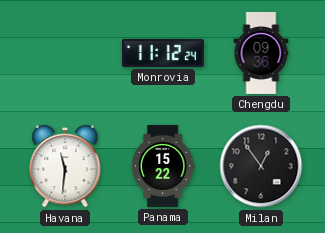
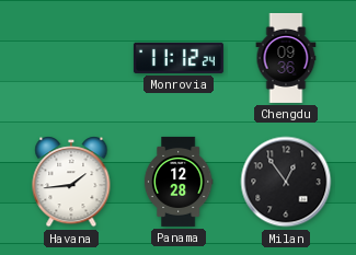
Havana: 11:31 -> 1:44
Panama: 15:22 -> 12:28
